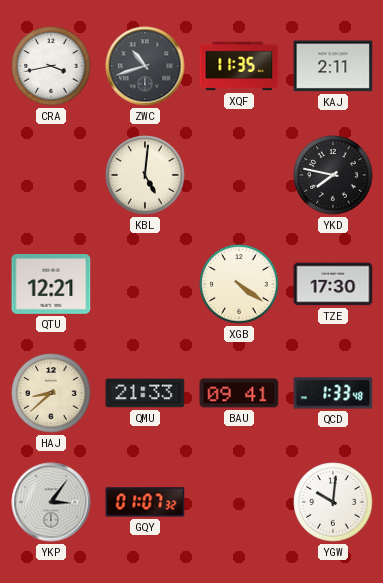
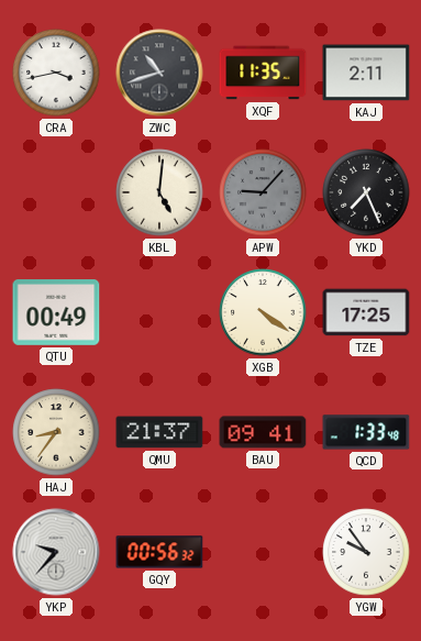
APW: none -> 9:07
YKD: 7:47 -> 7:26
QTU: 12:21 -> 00:49
TZE: 17:30 -> 17:25
HAJ: 8:38 -> 8:36
QMU: 21:33 -> 21:37
YKP: 3:06 -> 9:37
GQY: 01:07 -> 00:56
YGW: 10:01 -> 9:54
